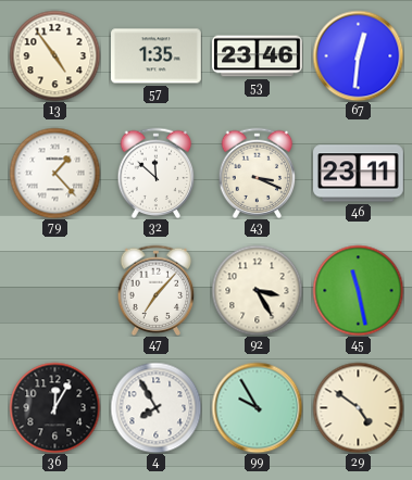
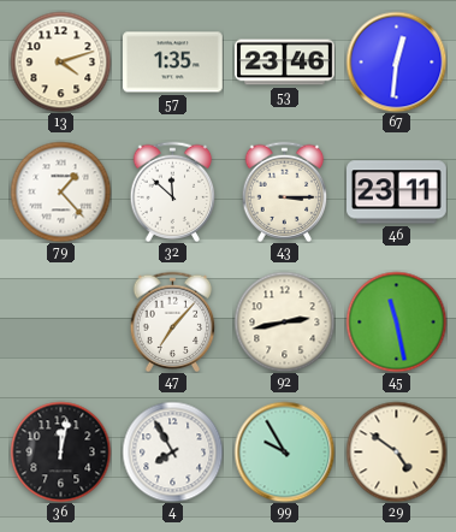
13: 4:54 -> 4:12
43: 3:19 -> 3:15
92: 3:25 -> 2:43
36: 12:05 -> 12:02
